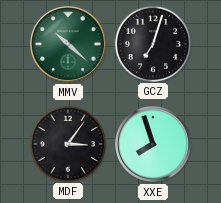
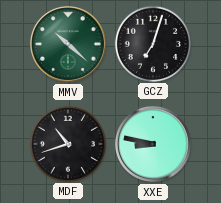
MDF: 3:06 -> 10:42
XXE: 7:57 -> 8:47
